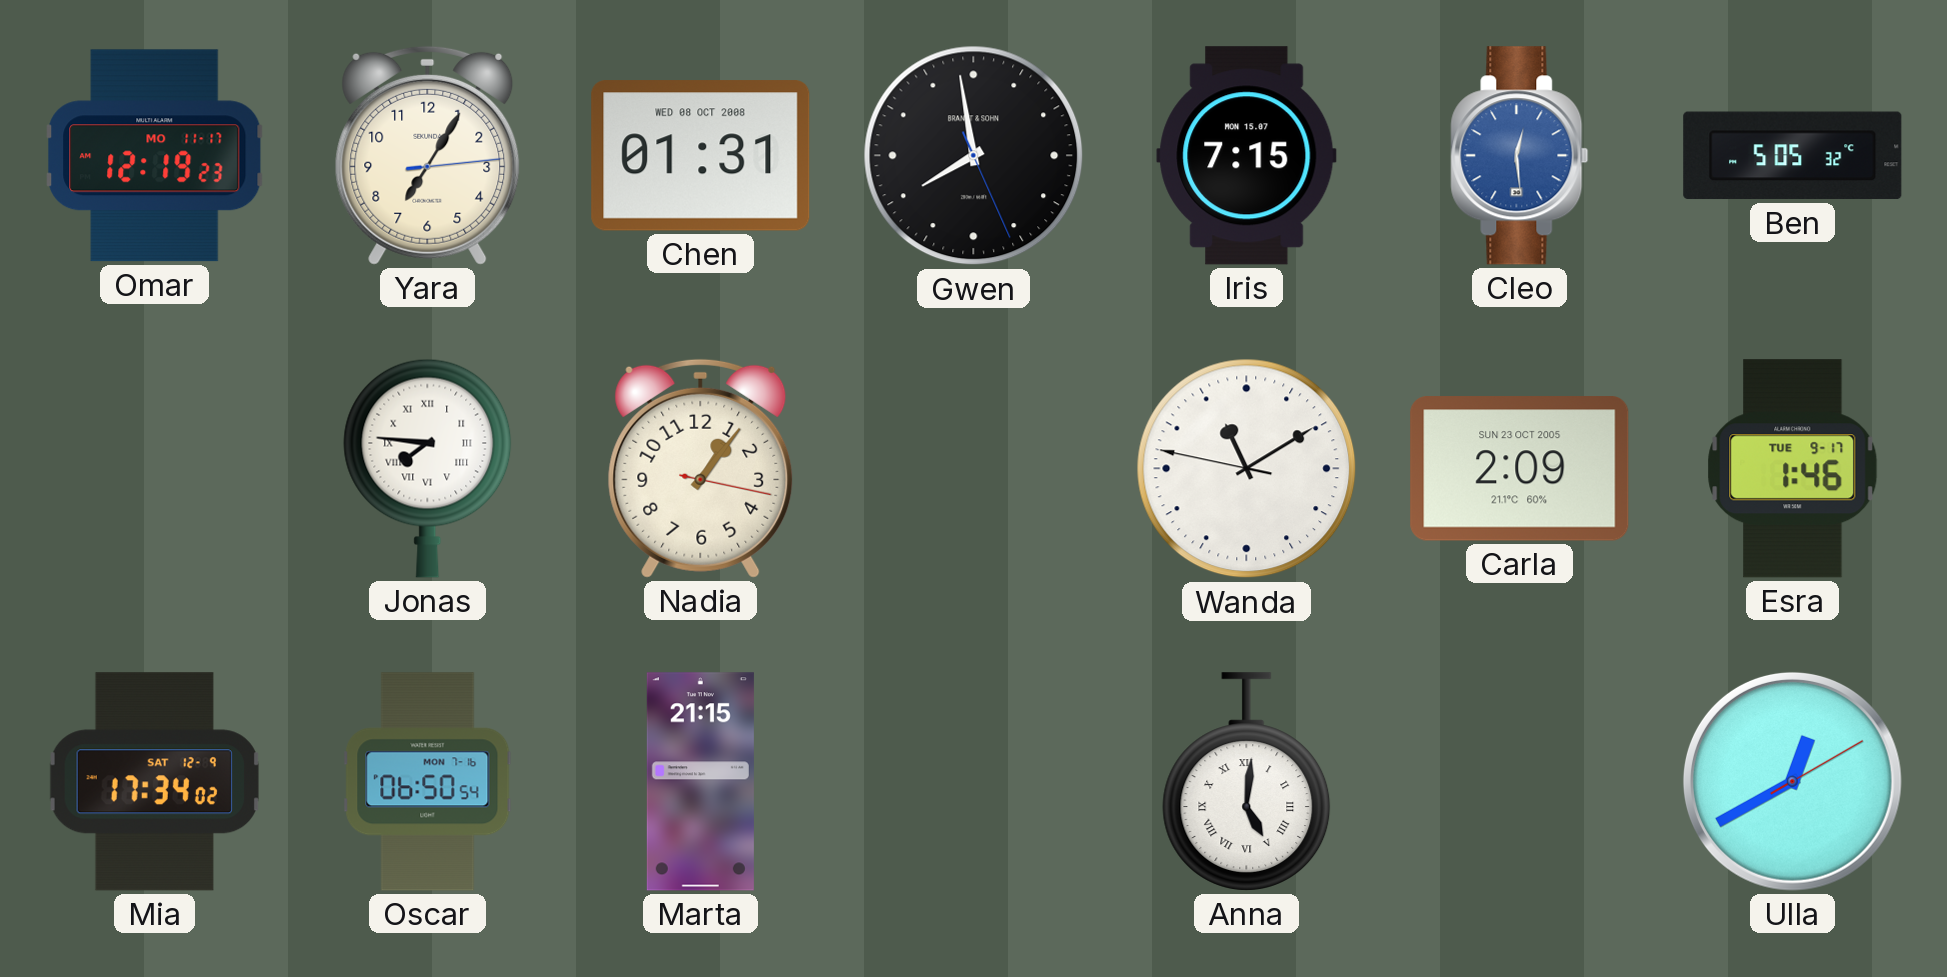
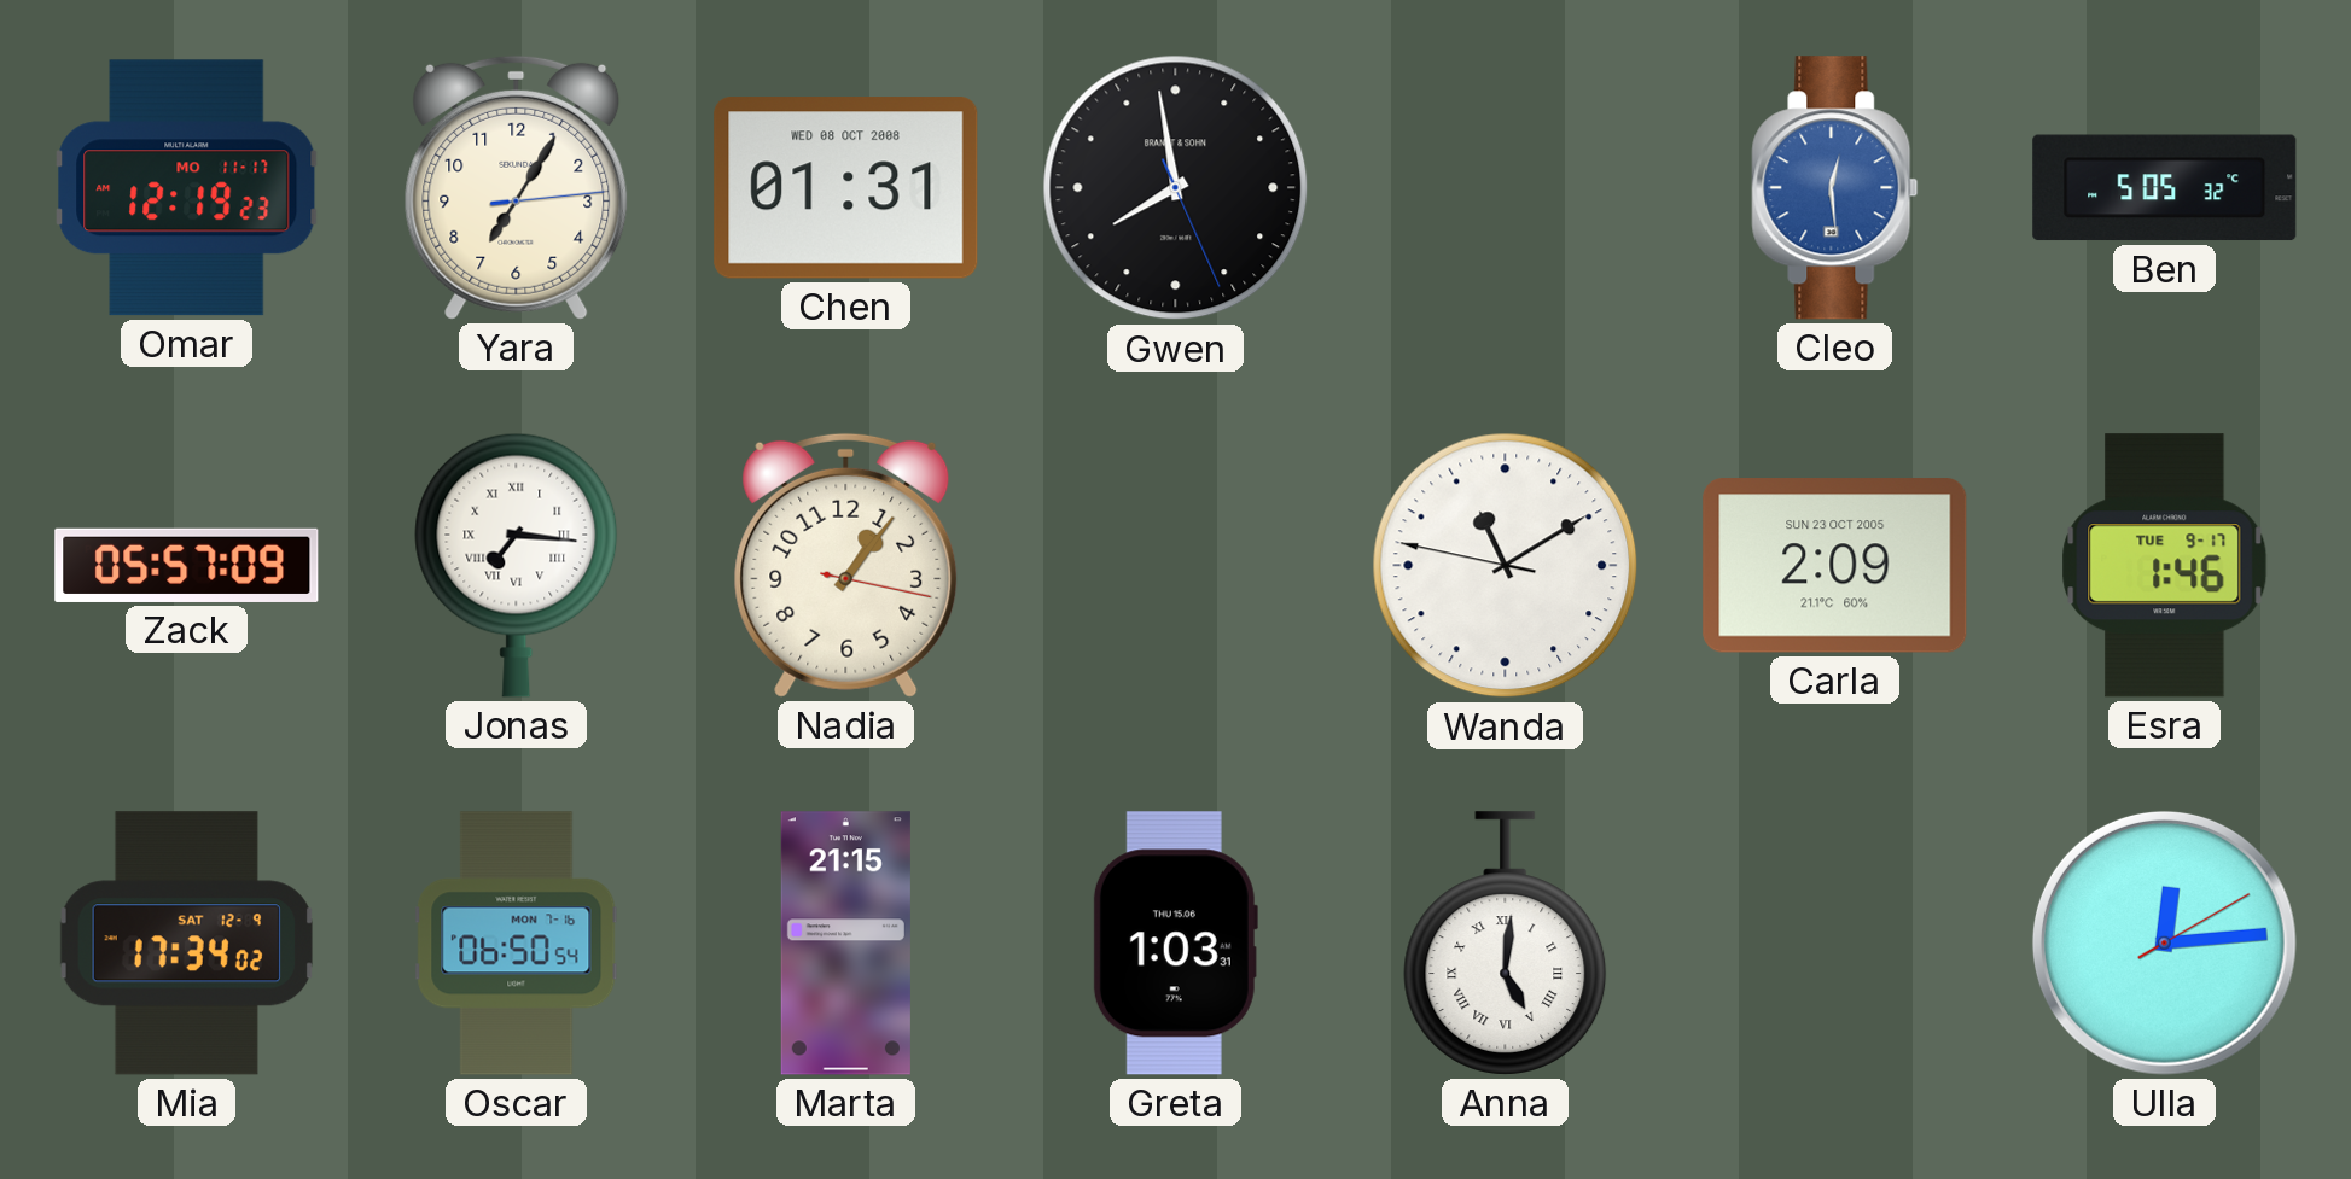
Iris: 7:15 -> none
Zack: none -> 05:57
Jonas: 7:46 -> 7:16
Greta: none -> 1:03
Ulla: 12:40 -> 12:14
